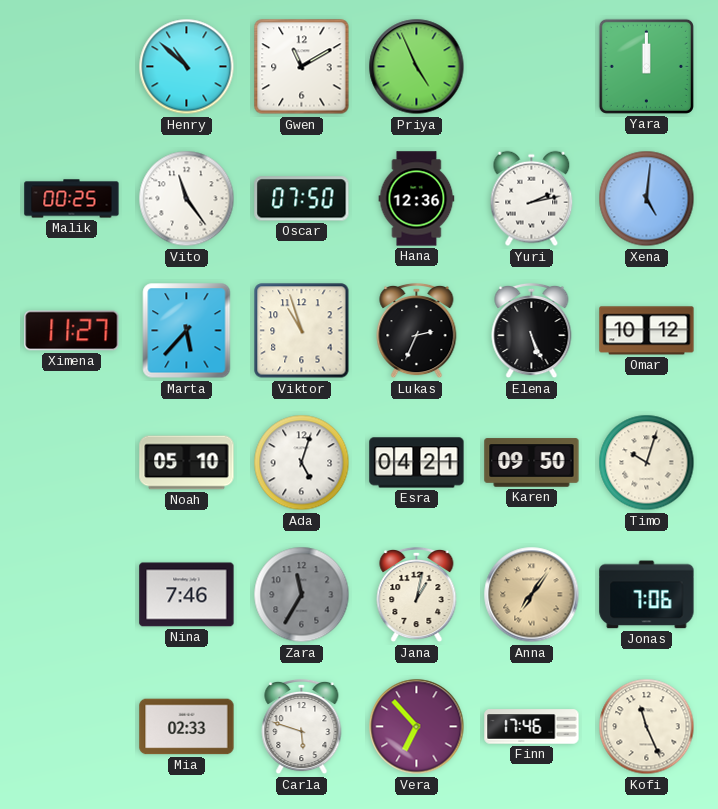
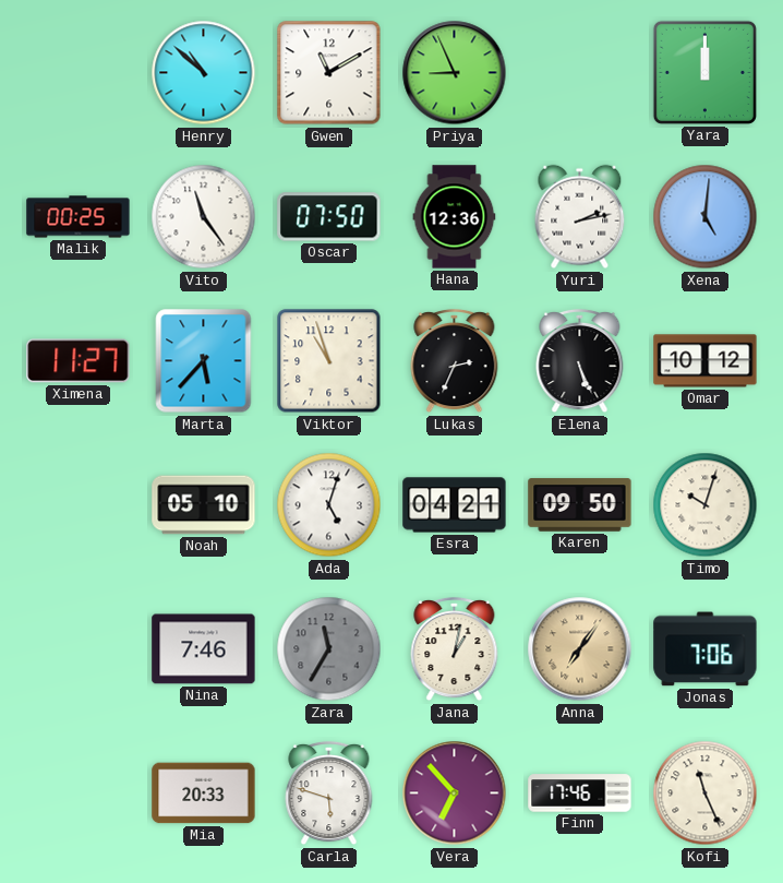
Priya: 4:56 -> 8:56
Mia: 02:33 -> 20:33
